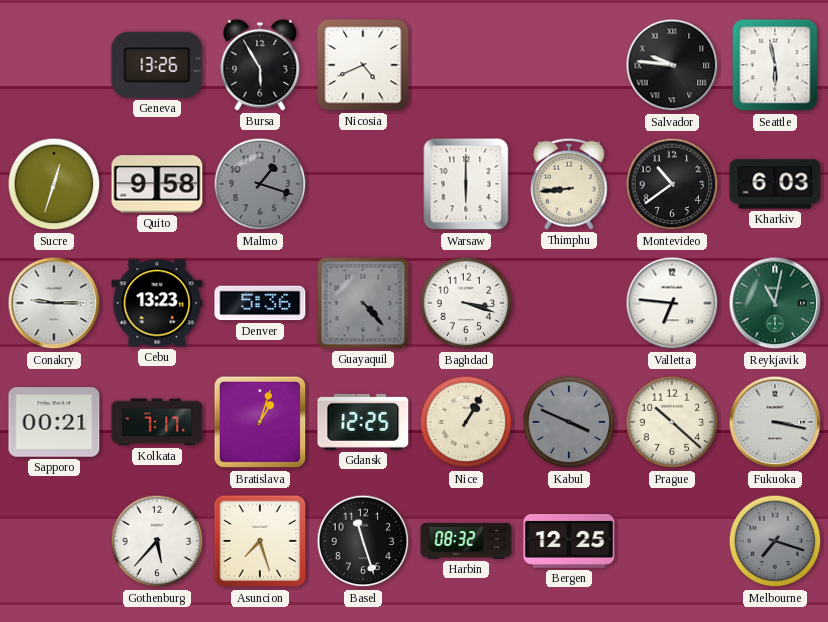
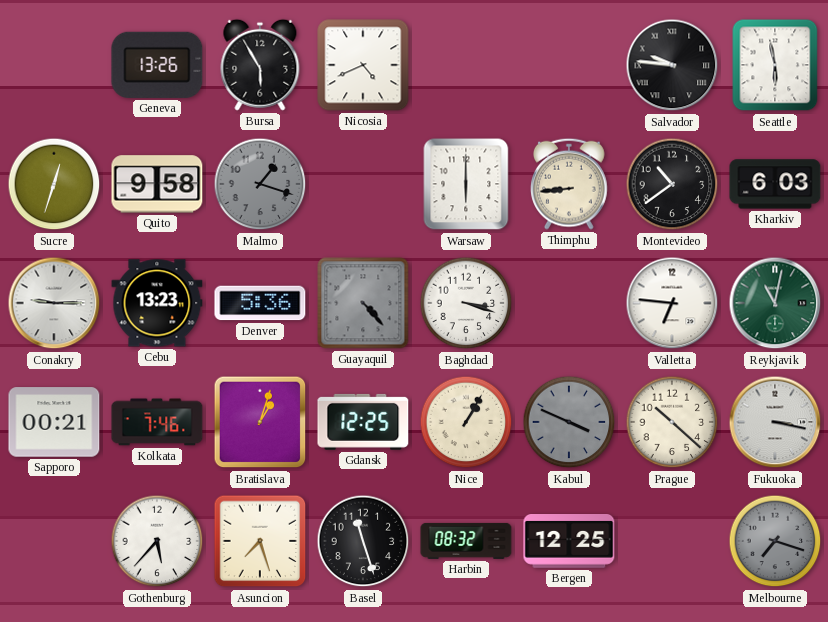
Kolkata: 7:17 -> 7:46
